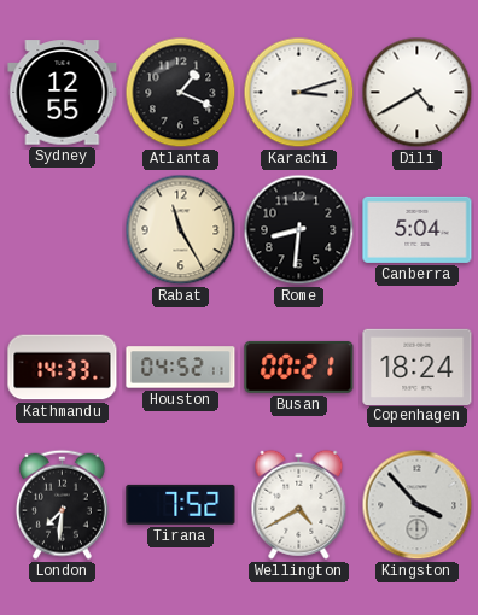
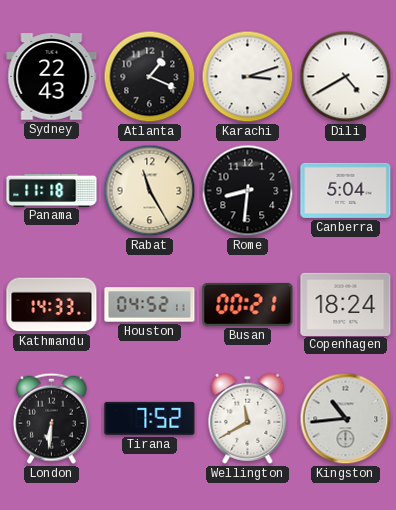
Sydney: 12:55 -> 22:43
Panama: none -> 11:18
London: 7:31 -> 6:31
Wellington: 4:40 -> 11:40
Kingston: 3:53 -> 10:44
